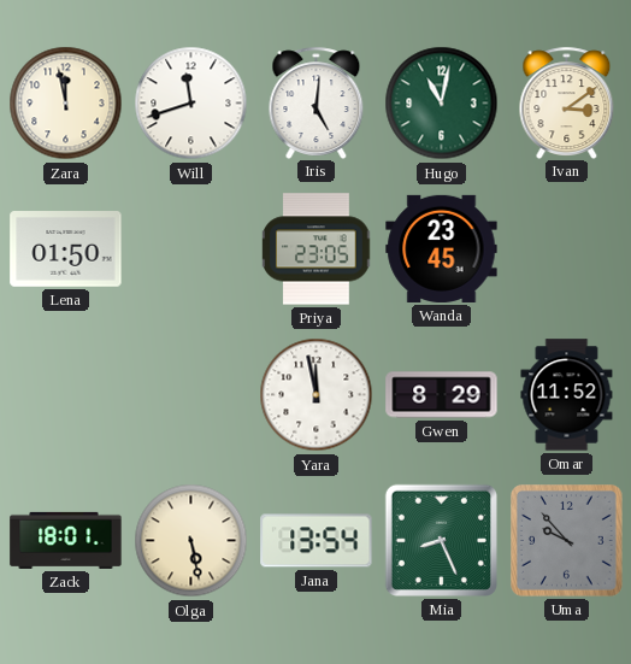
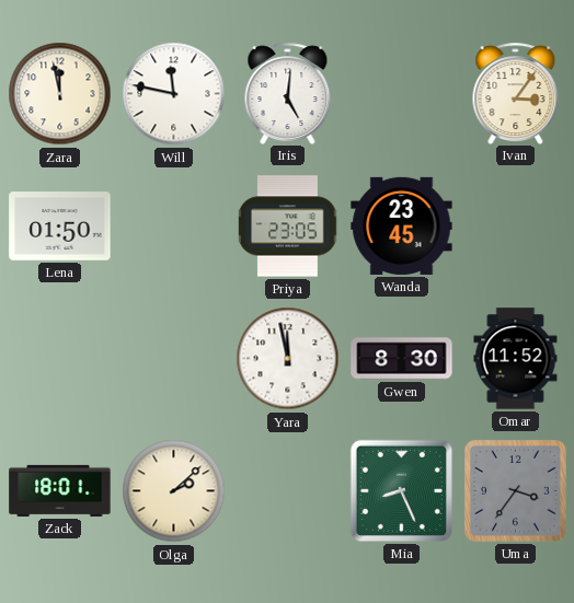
Will: 11:42 -> 11:47
Hugo: 11:02 -> none
Ivan: 3:09 -> 3:06
Gwen: 8:29 -> 8:30
Olga: 5:28 -> 2:08
Jana: 13:54 -> none
Uma: 9:53 -> 3:36
